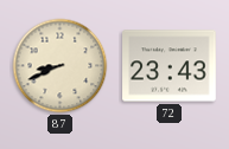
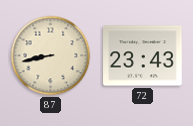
87: 8:41 -> 8:43
